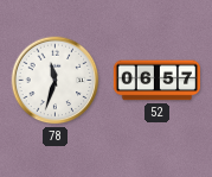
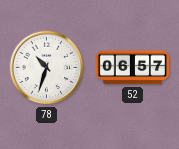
78: 11:33 -> 10:33
